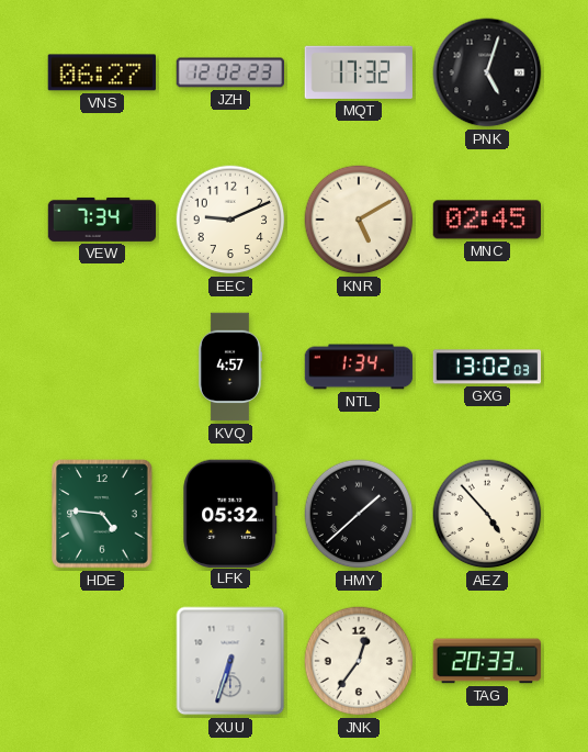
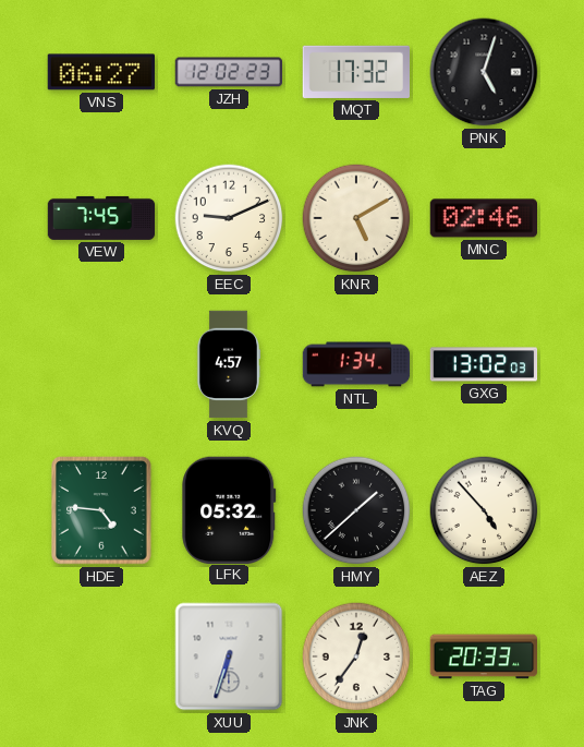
VEW: 7:34 -> 7:45
MNC: 02:45 -> 02:46
